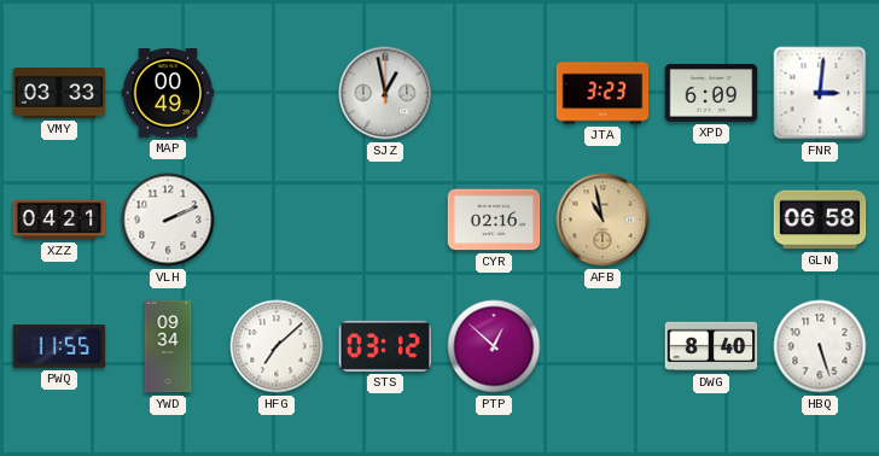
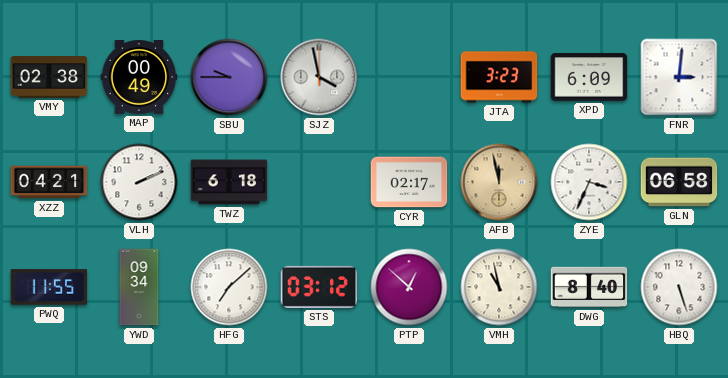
VMY: 03:33 -> 02:38
SBU: none -> 9:45
SJZ: 12:58 -> 3:58
TWZ: none -> 6:18
CYR: 02:16 -> 02:17
AFB: 10:58 -> 11:58
ZYE: none -> 3:34
VMH: none -> 10:58
